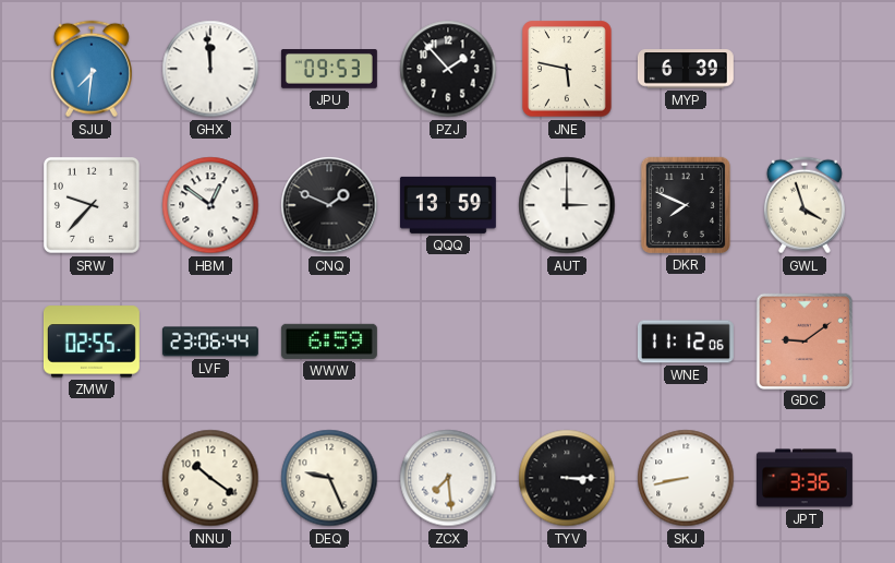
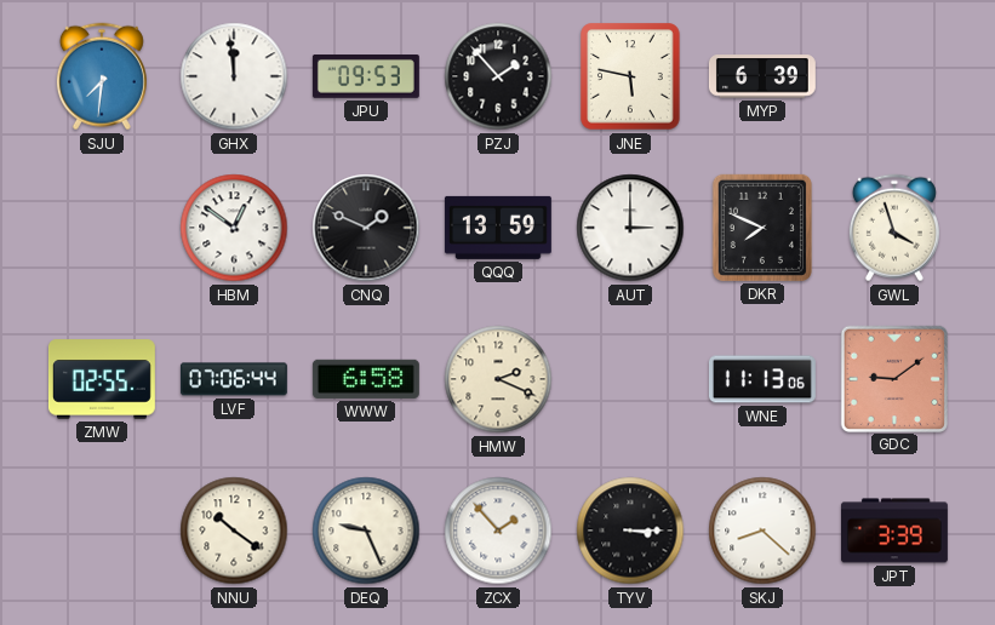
SRW: 9:37 -> none
LVF: 23:06 -> 07:06
WWW: 6:59 -> 6:58
HMW: none -> 2:19
WNE: 11:12 -> 11:13
ZCX: 7:29 -> 1:53
SKJ: 8:43 -> 8:22
JPT: 3:36 -> 3:39
